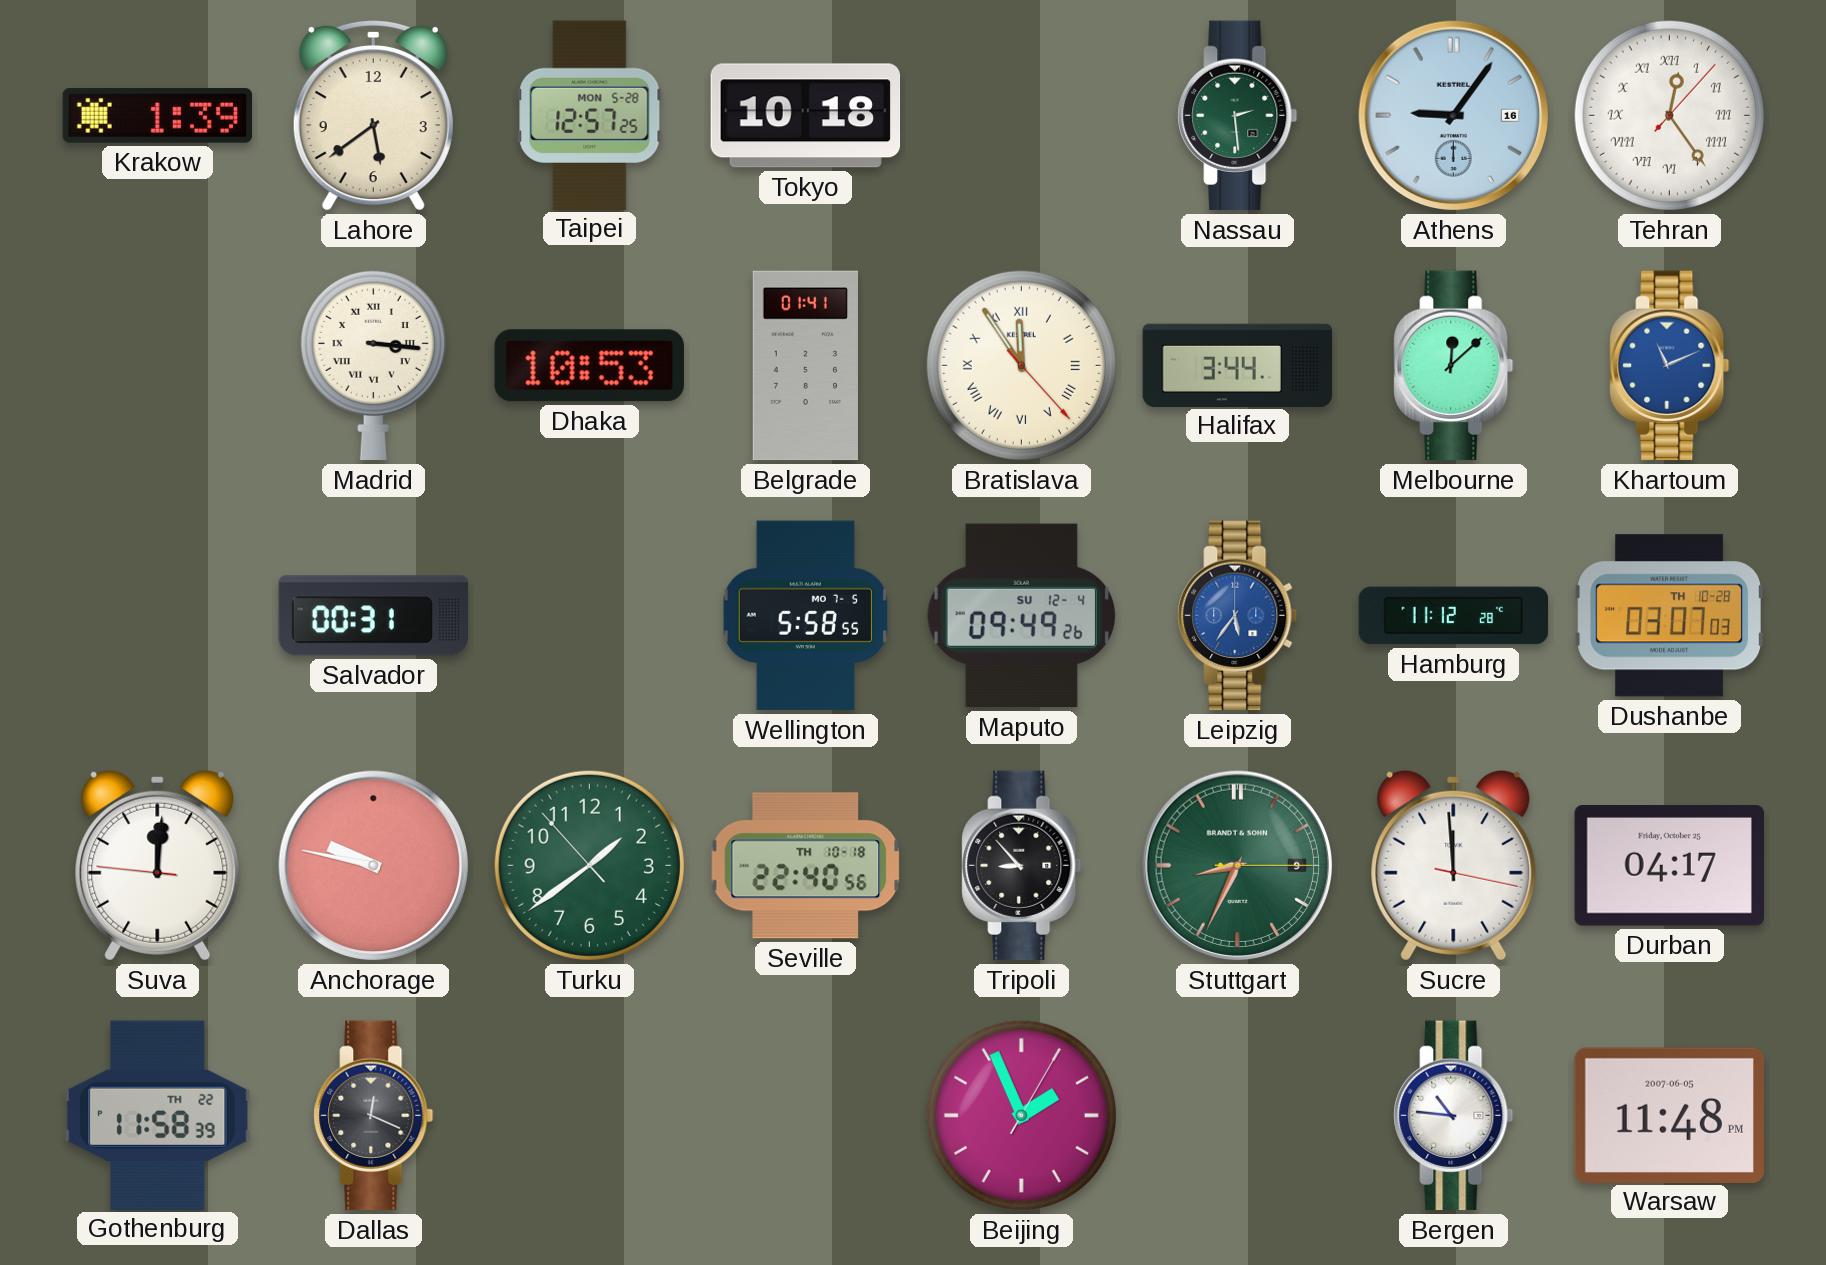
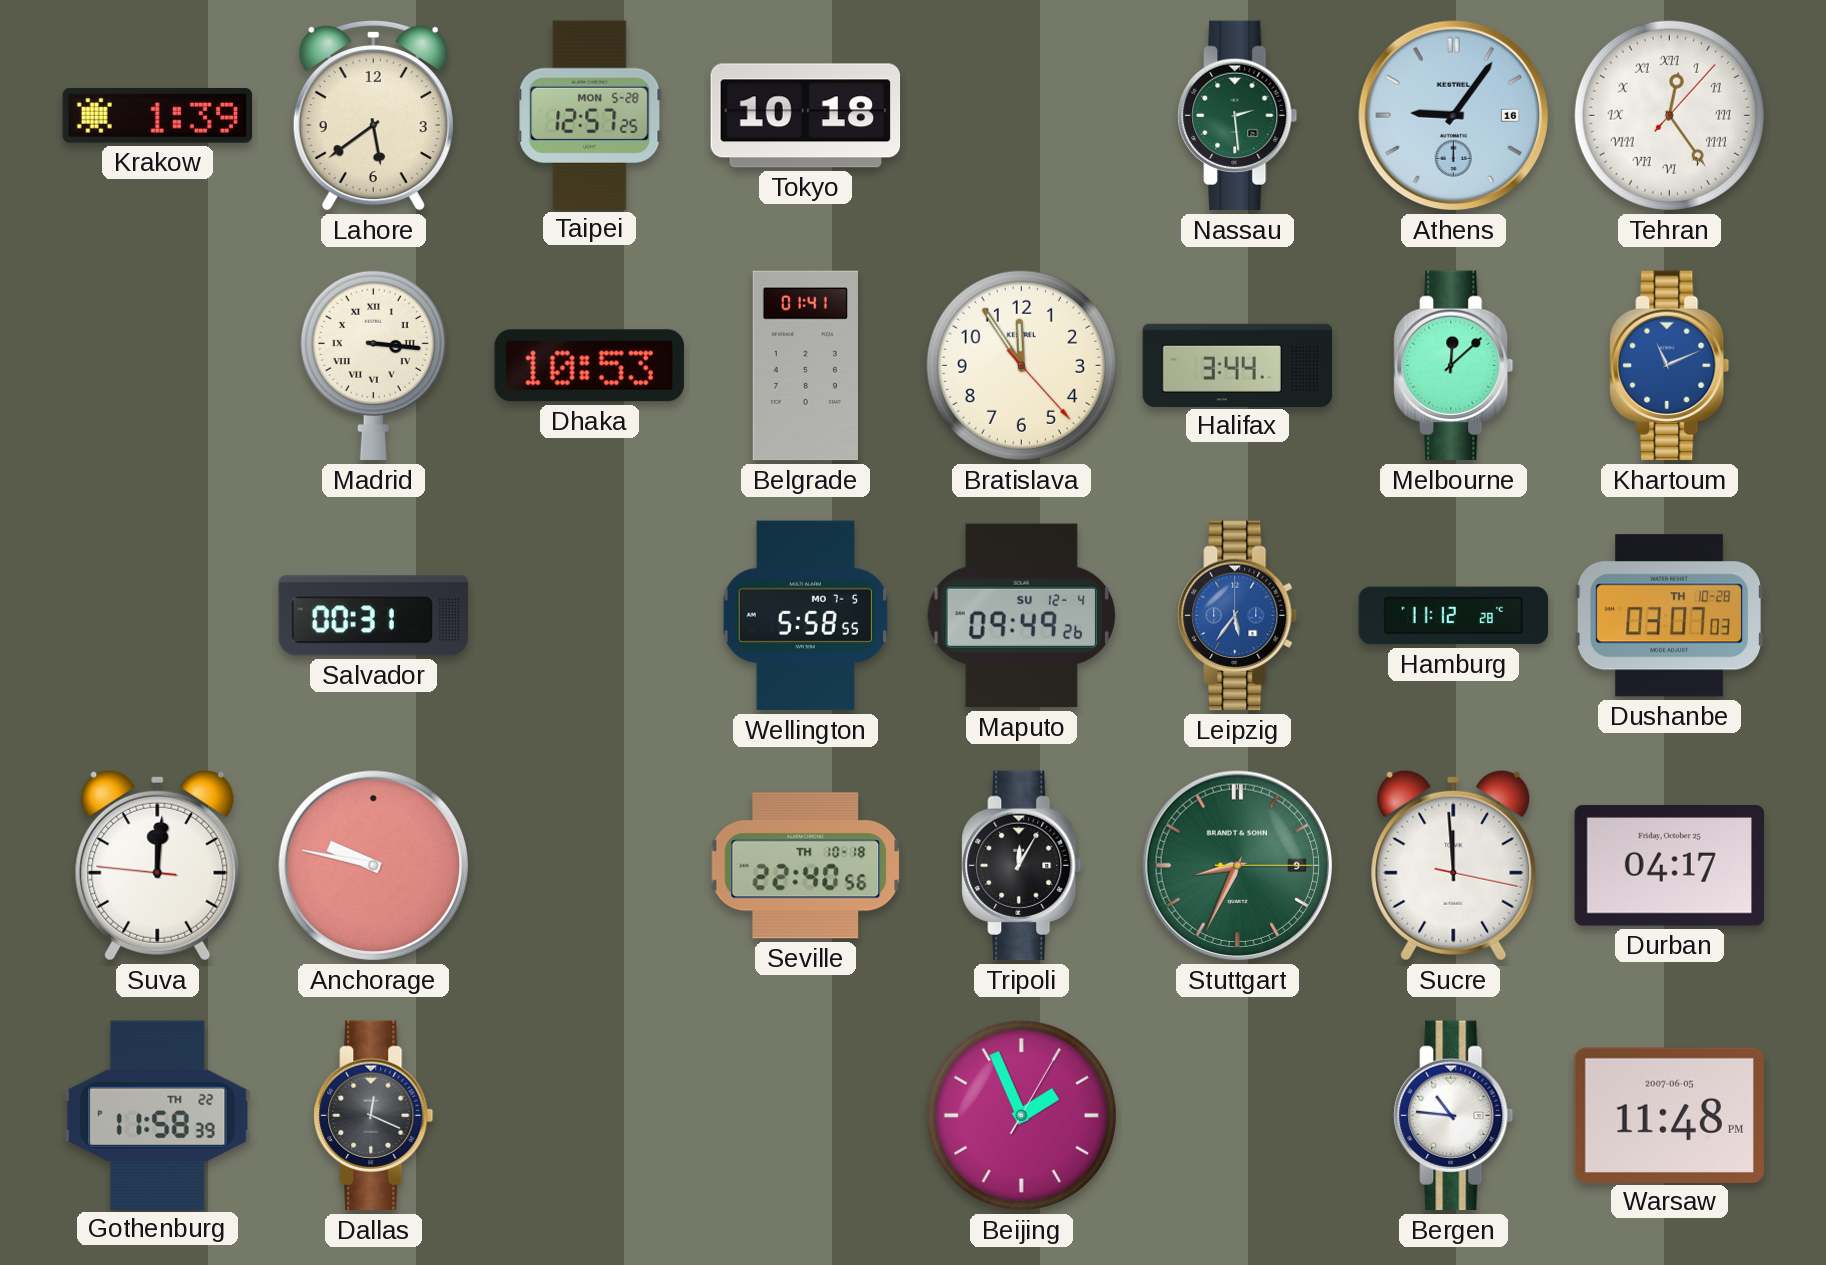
Bratislava numerals: Roman -> Arabic
Turku: 1:38 -> none
Tripoli: 8:53 -> 12:05
